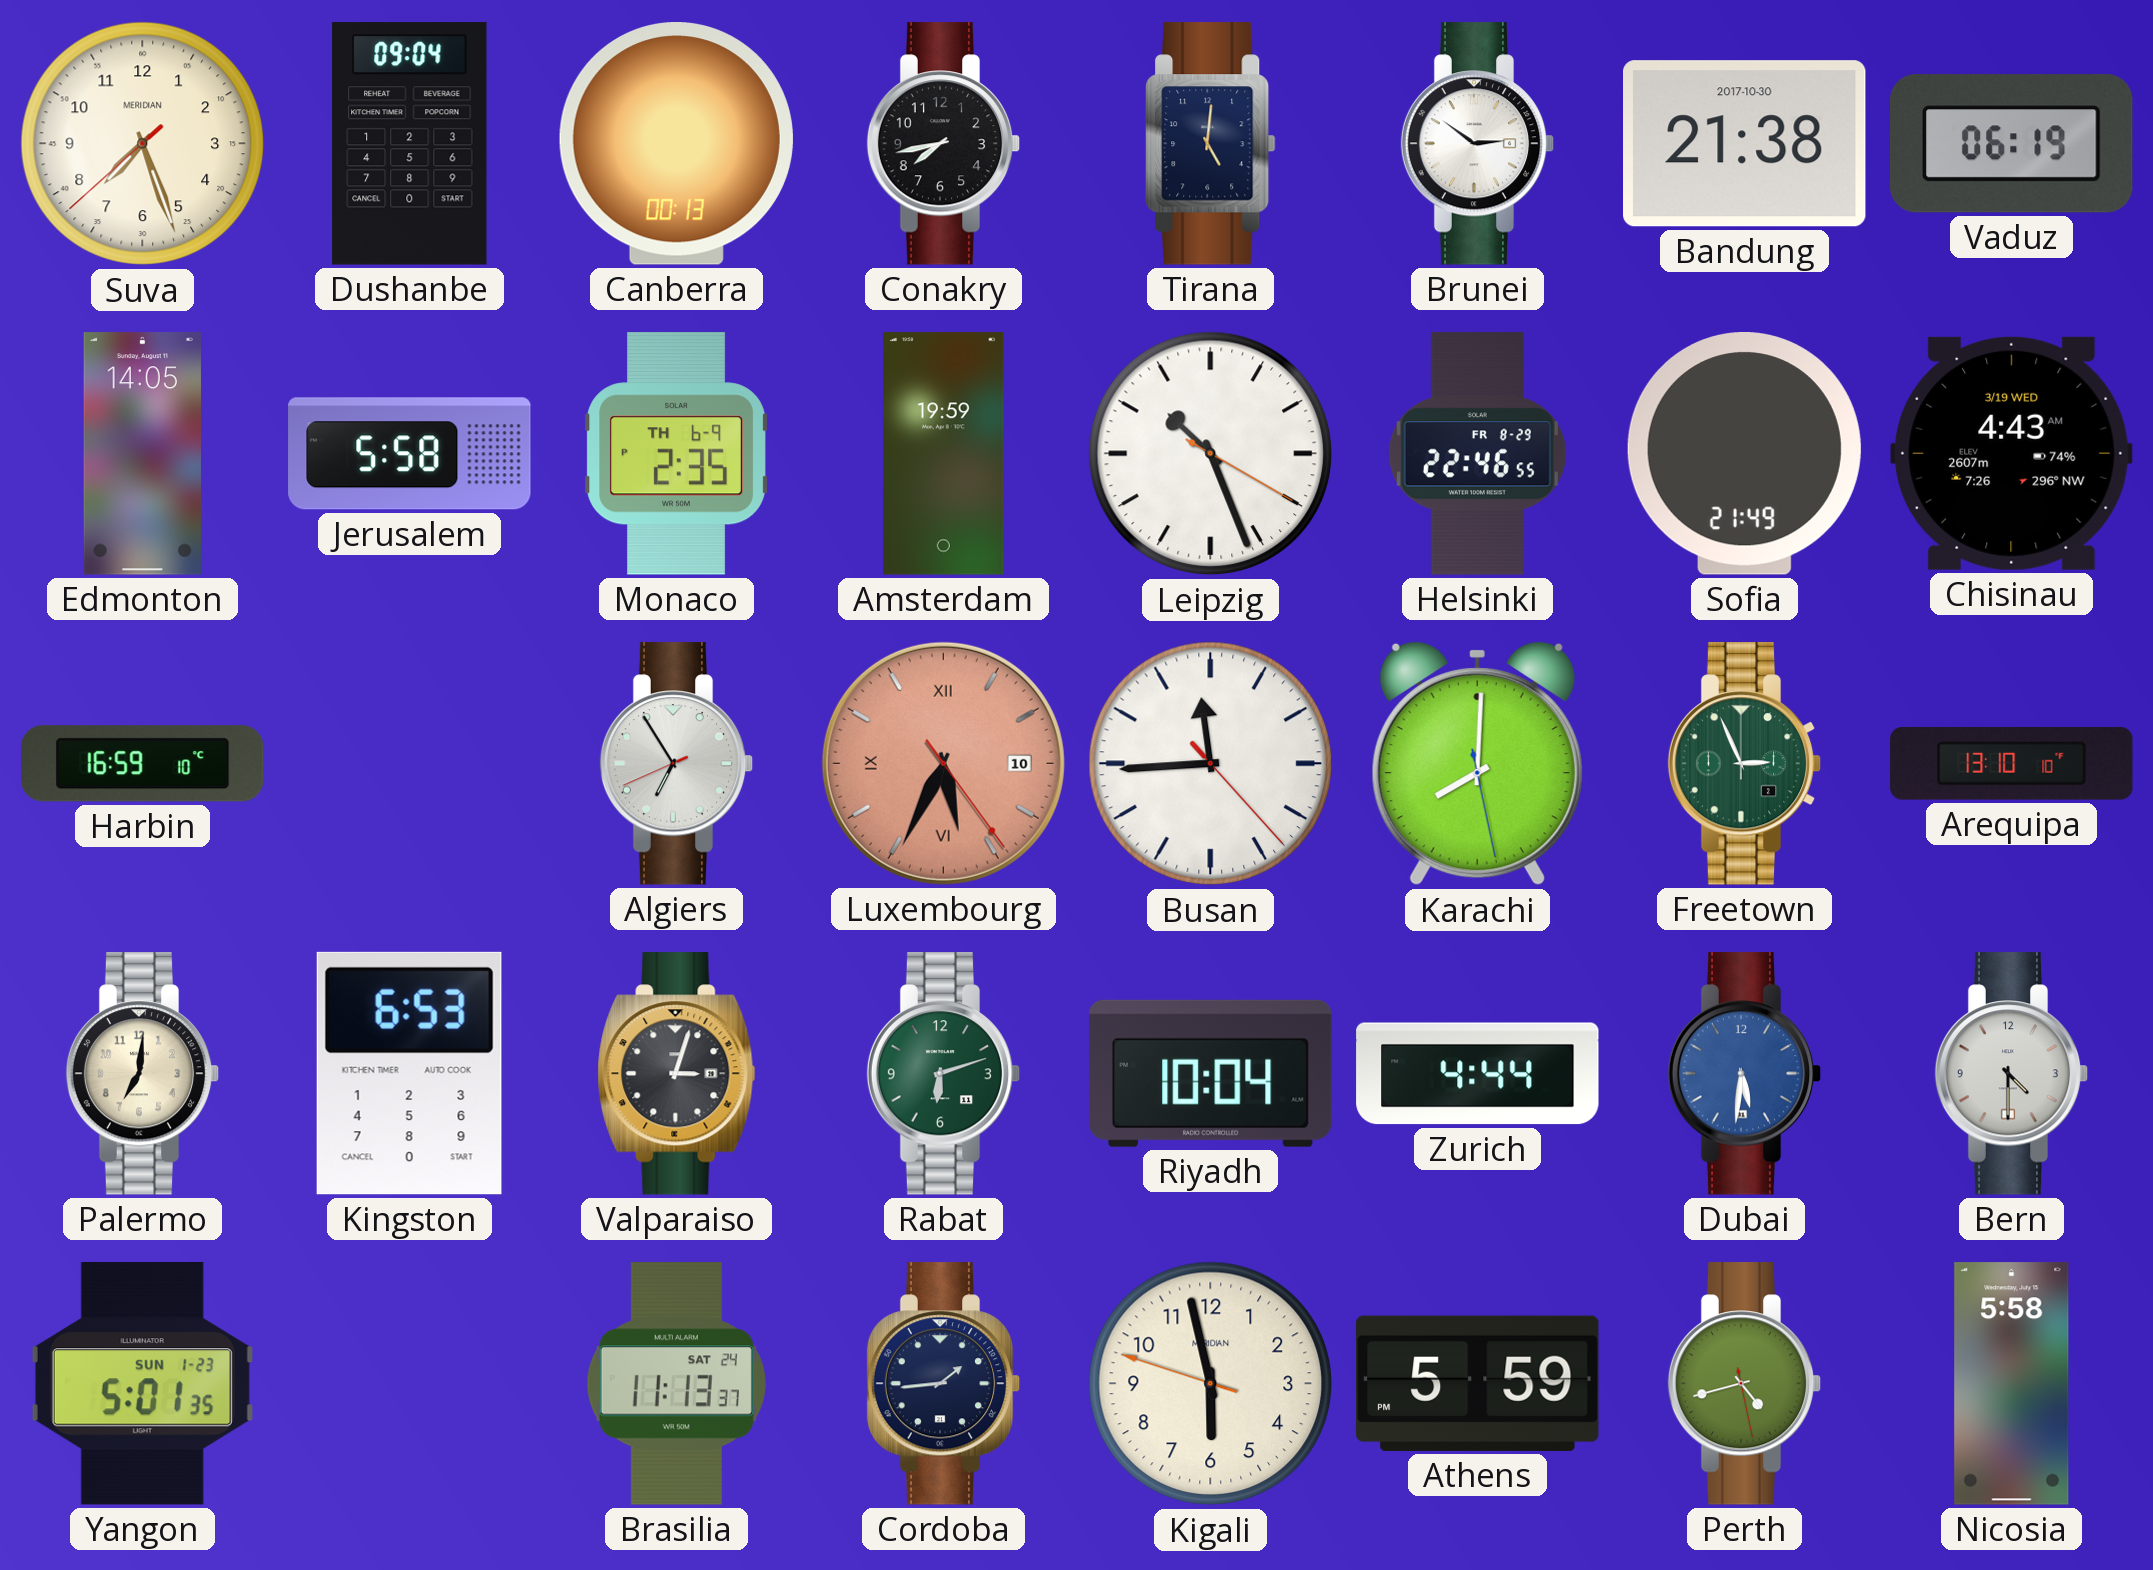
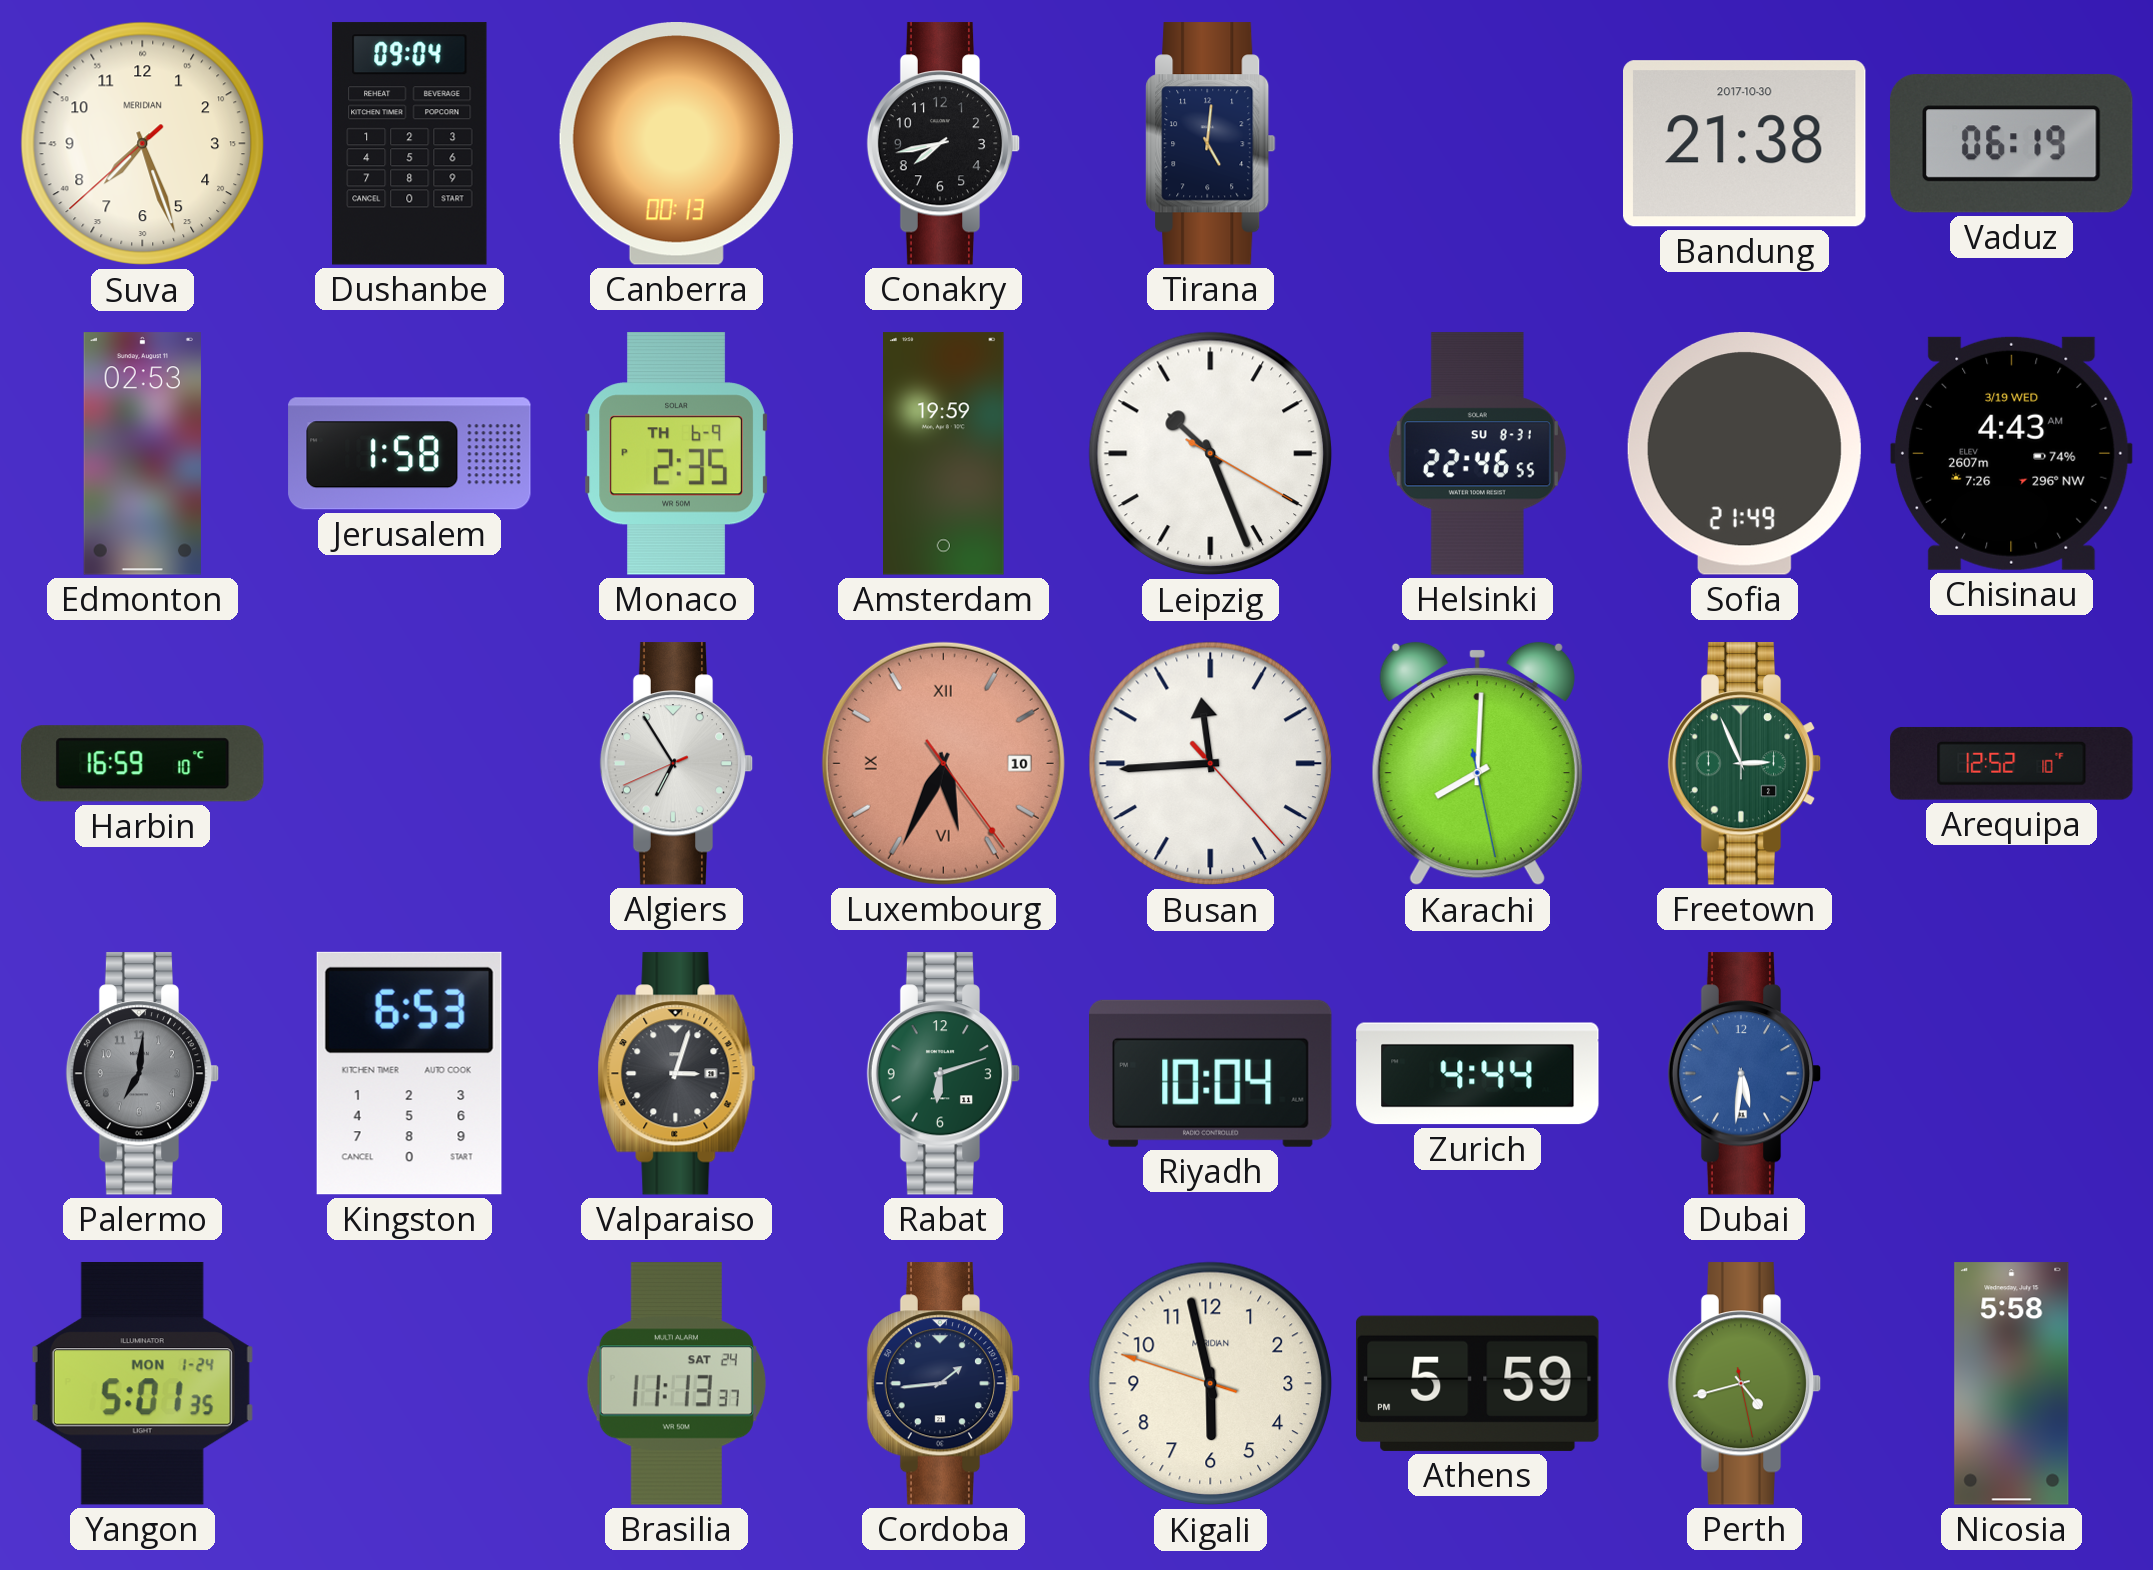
Brunei: 2:51 -> none
Edmonton: 14:05 -> 02:53
Jerusalem: 5:58 -> 1:58
Helsinki date: FR 8-29 -> SU 8-31
Arequipa: 13:10 -> 12:52
Palermo dial: cream -> grey
Bern: 4:30 -> none
Yangon date: SUN 1-23 -> MON 1-24
